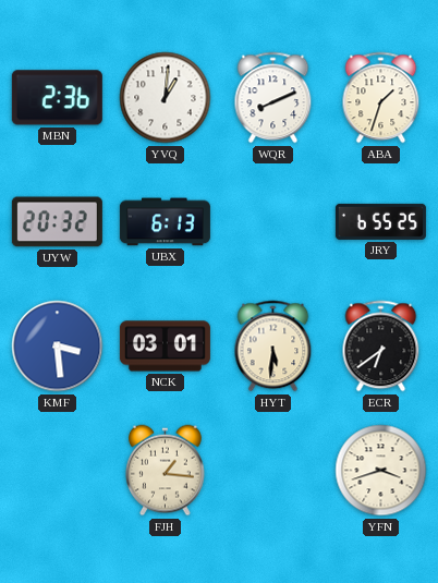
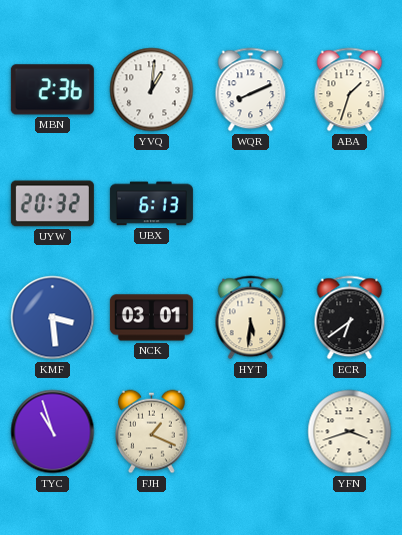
JRY: 6:55 -> none
TYC: none -> 10:57
FJH: 1:16 -> 1:19
